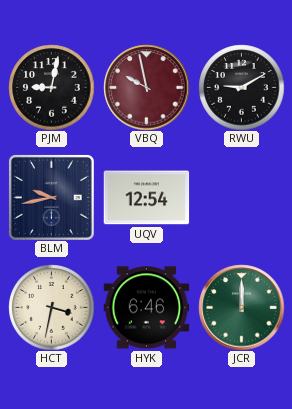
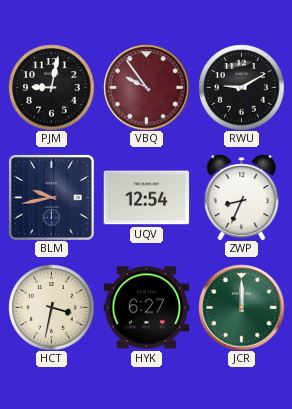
VBQ: 9:58 -> 9:54
ZWP: none -> 8:34
HYK: 6:46 -> 6:27
